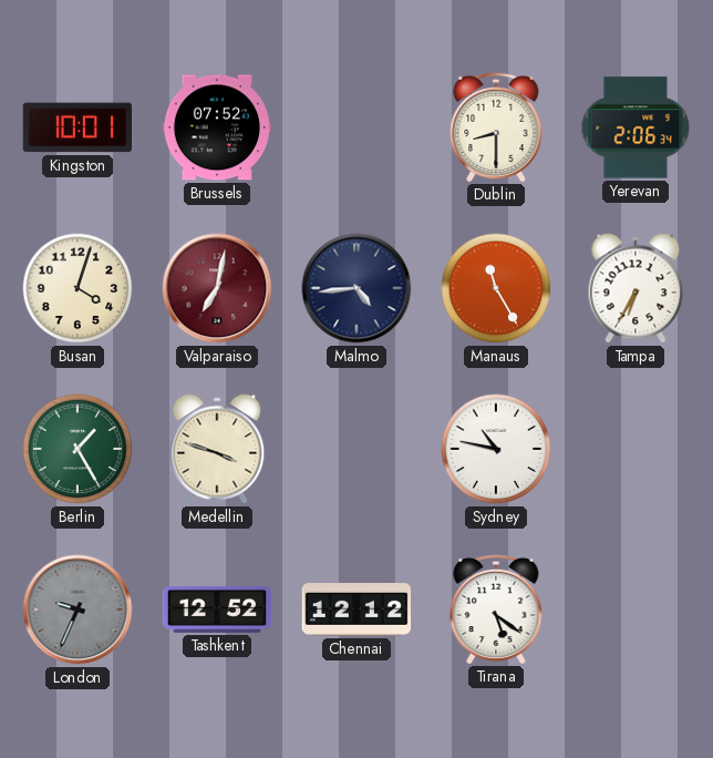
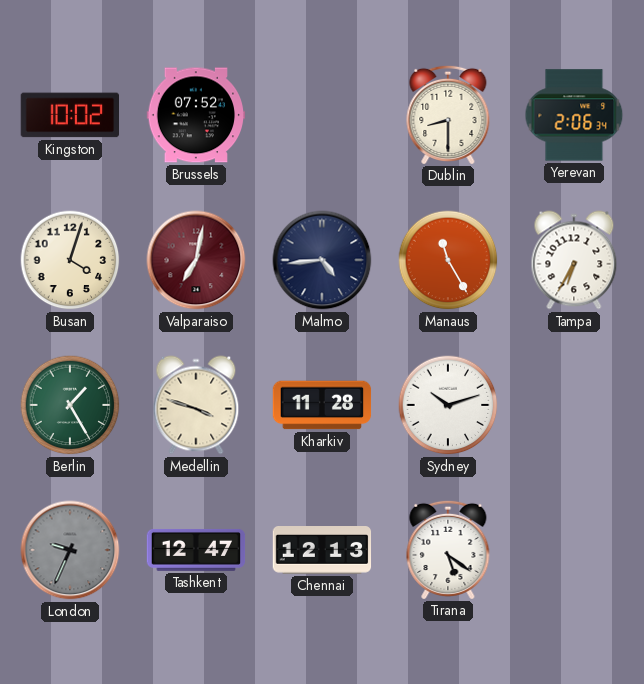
Kingston: 10:01 -> 10:02
Kharkiv: none -> 11:28
Sydney: 10:47 -> 10:12
Tashkent: 12:52 -> 12:47
Chennai: 12:12 -> 12:13
